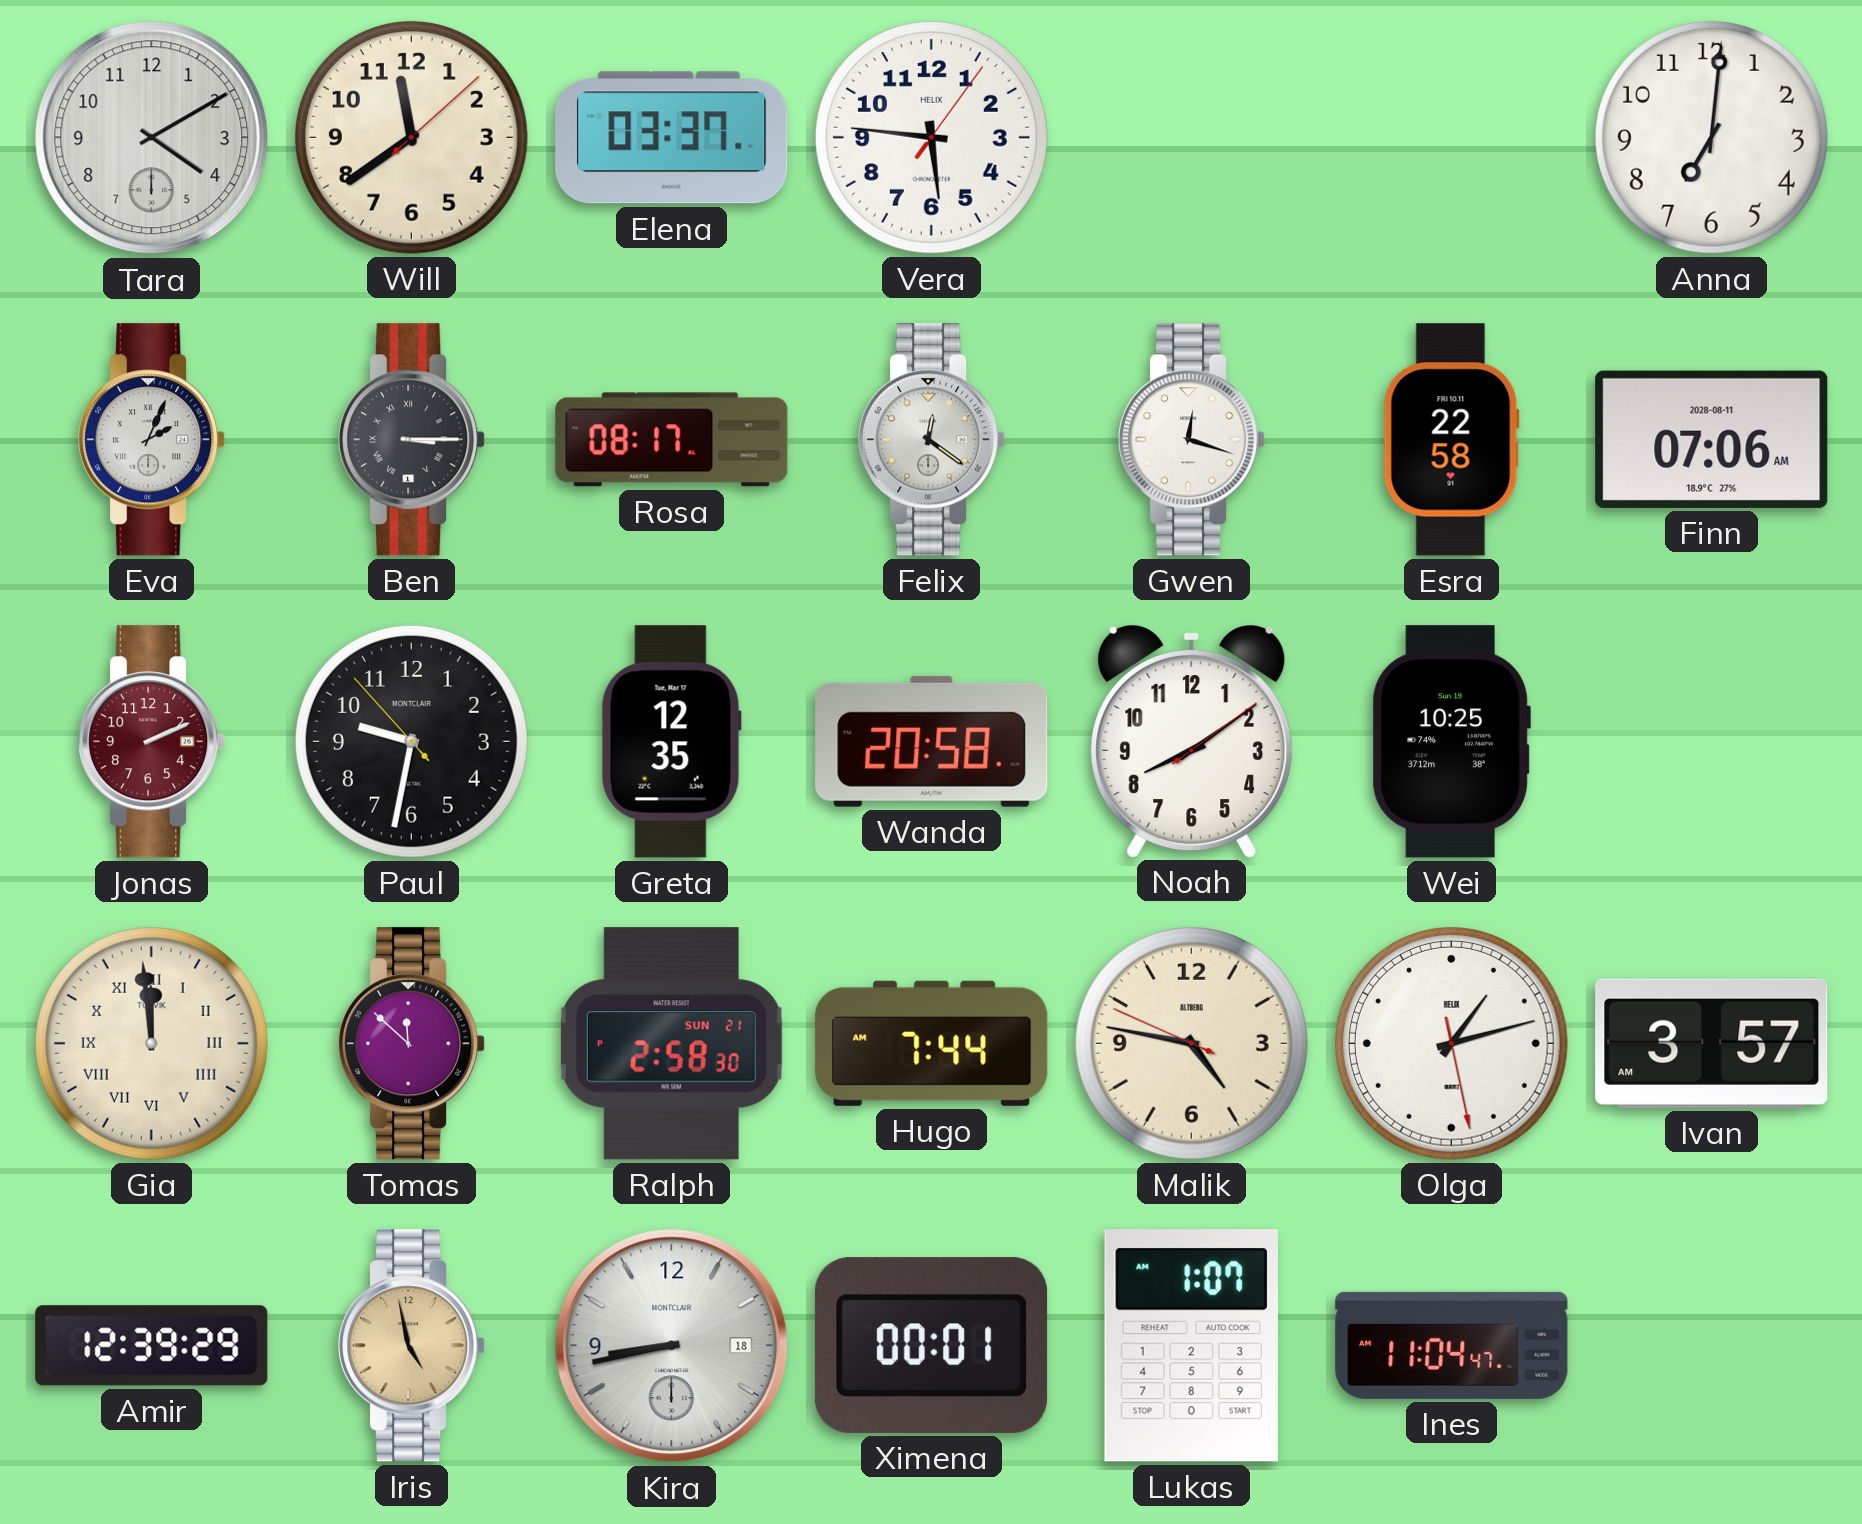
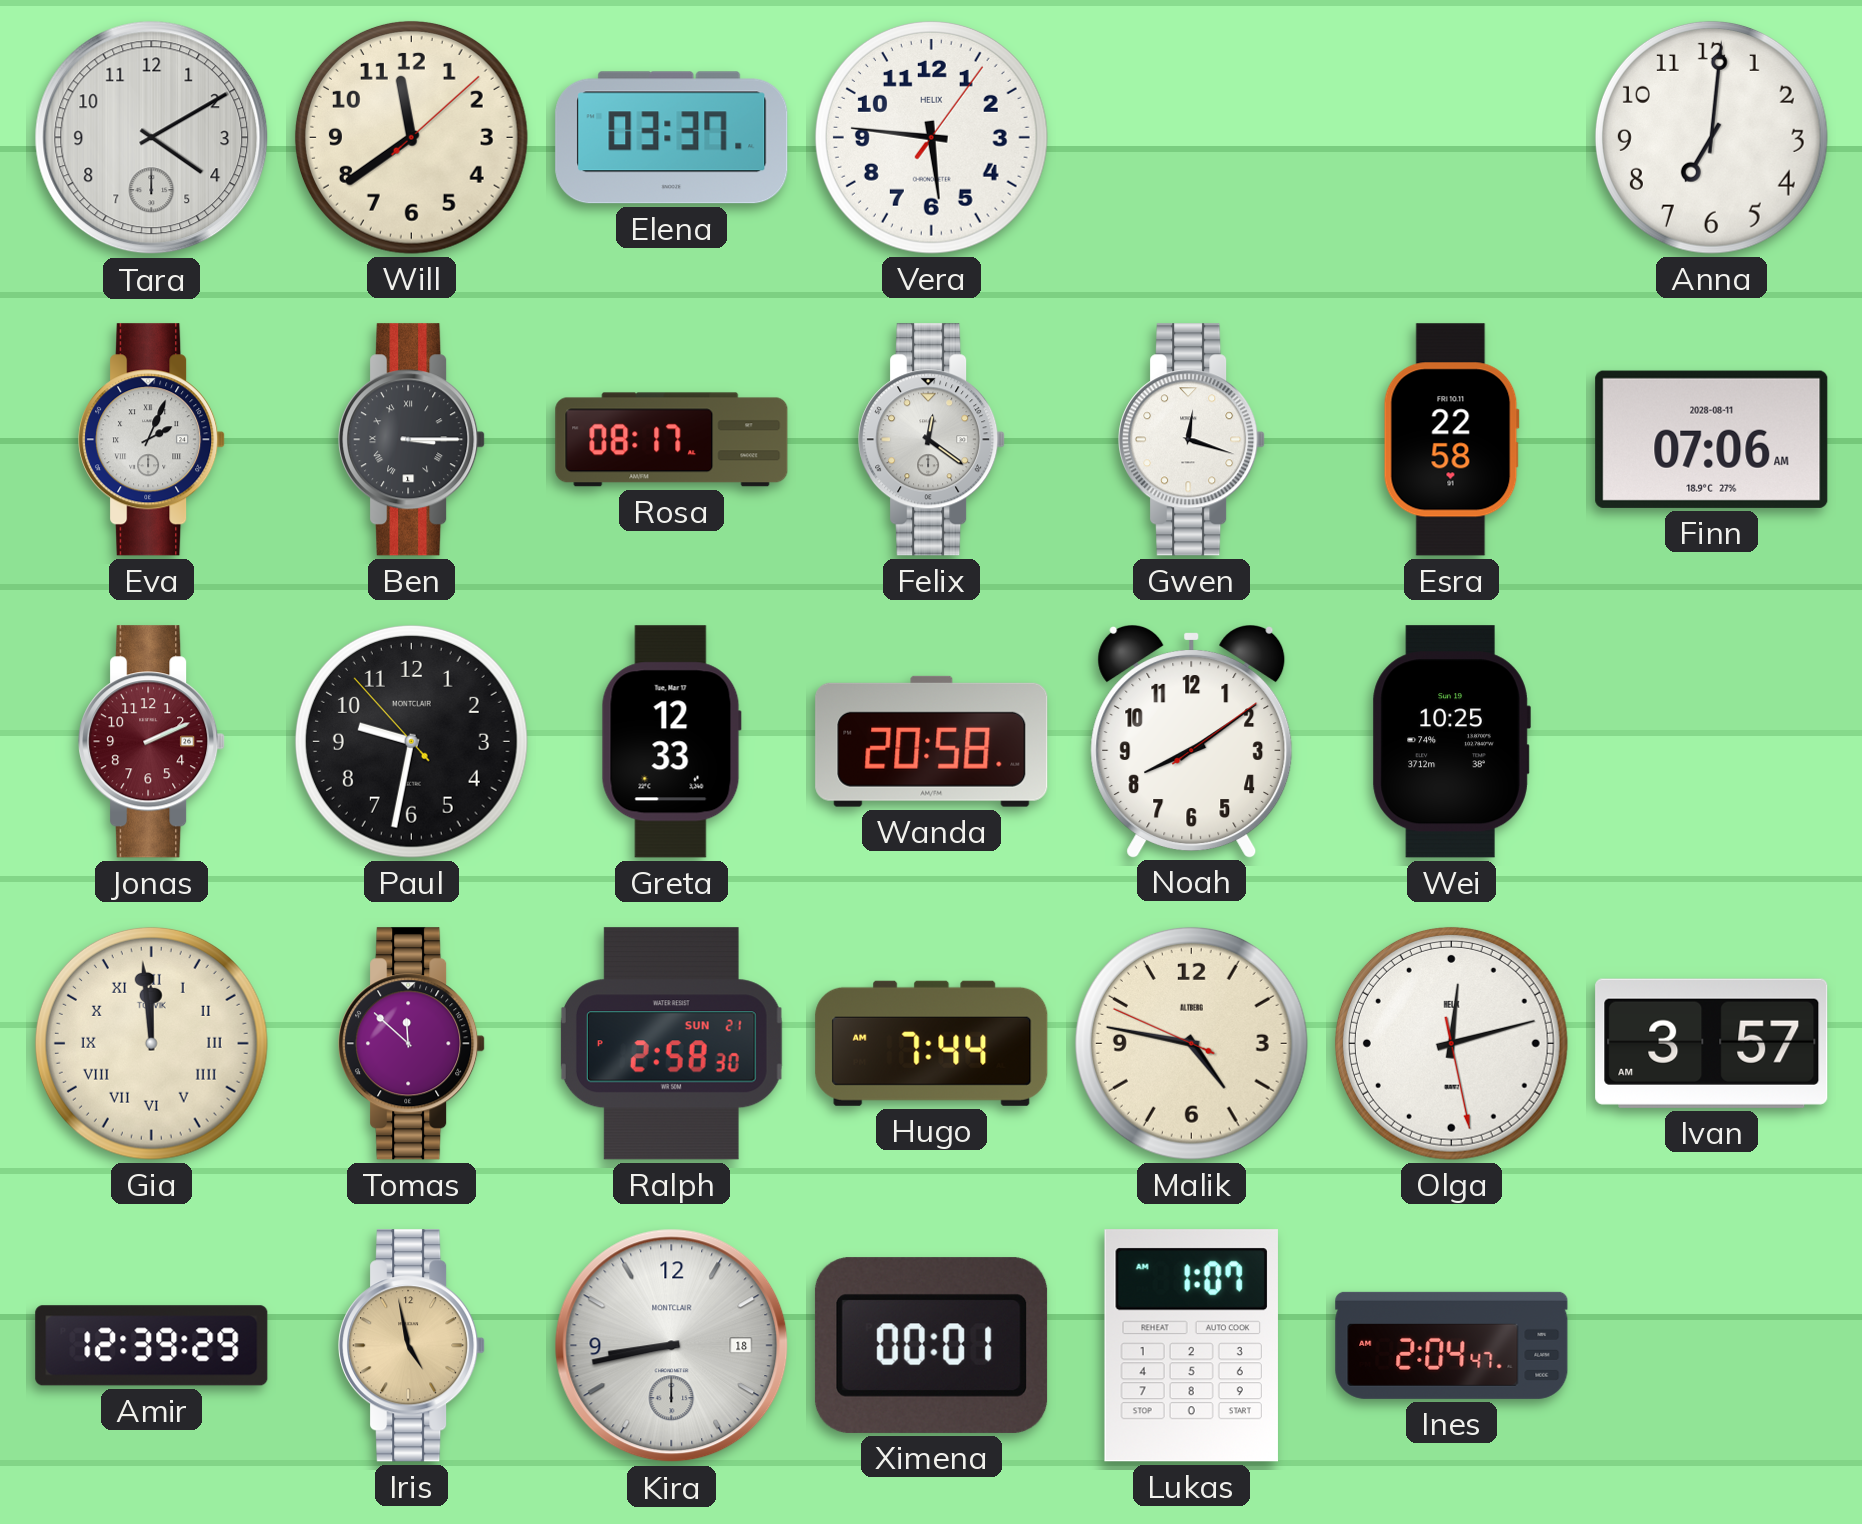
Greta: 12:35 -> 12:33
Olga: 1:12 -> 12:12
Ines: 11:04 -> 2:04
